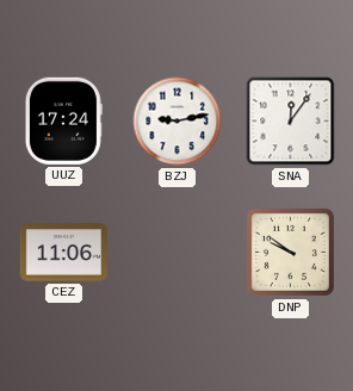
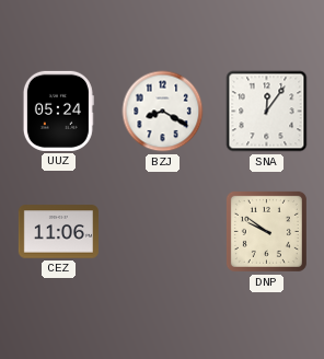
UUZ: 17:24 -> 05:24
BZJ: 9:13 -> 8:20
